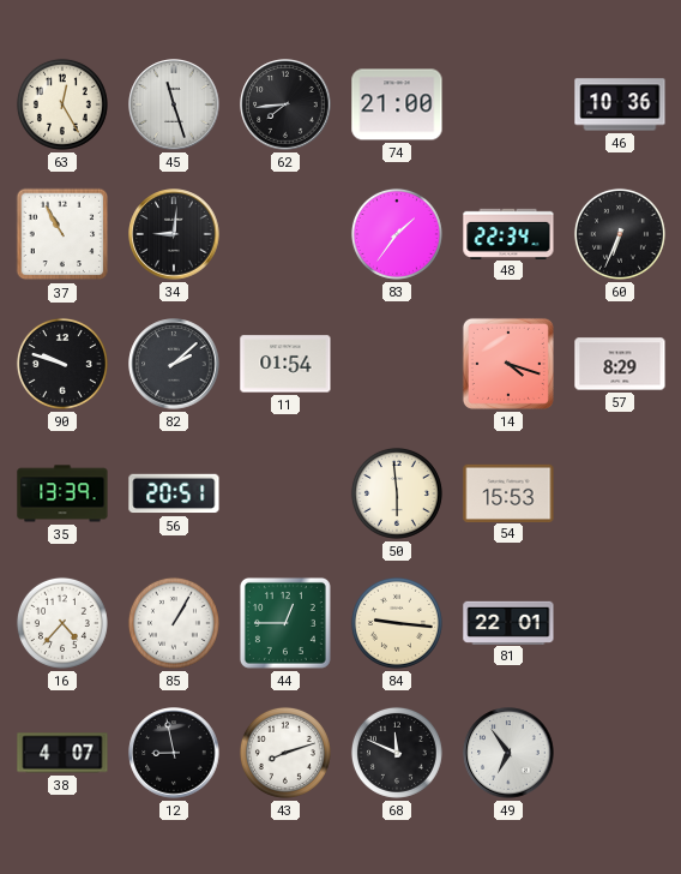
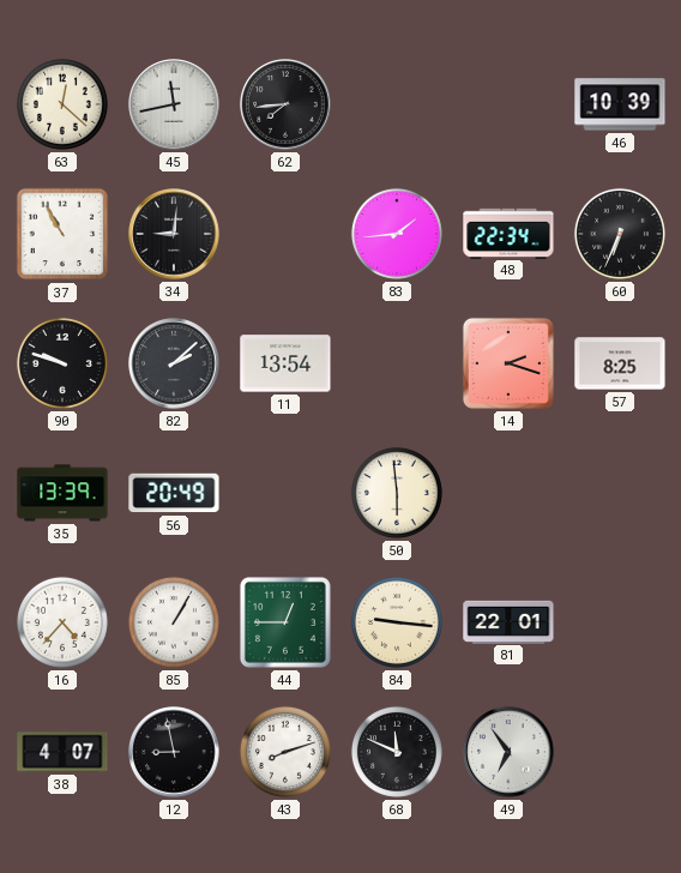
63: 12:25 -> 12:22
45: 11:27 -> 11:43
74: 21:00 -> none
46: 10:36 -> 10:39
83: 1:36 -> 1:44
11: 01:54 -> 13:54
14: 4:18 -> 2:18
57: 8:29 -> 8:25
56: 20:51 -> 20:49
54: 15:53 -> none
